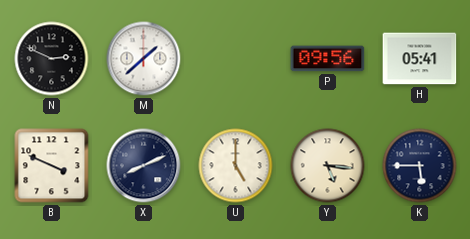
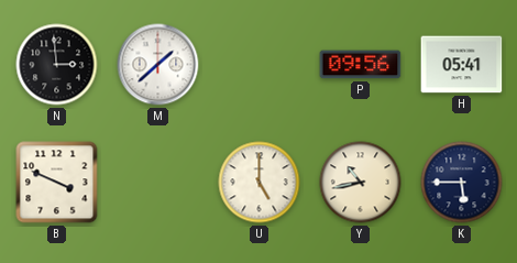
N: 2:49 -> 2:59
X: 8:11 -> none
Y: 5:16 -> 10:43
